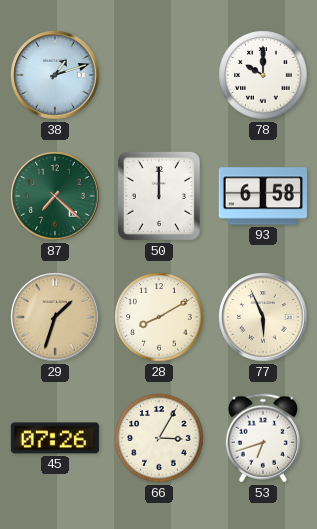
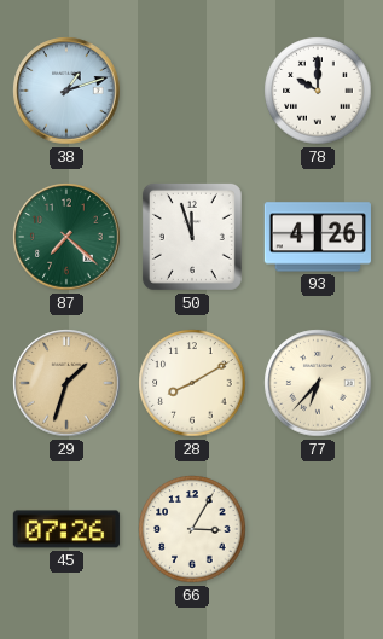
50: 12:00 -> 11:57
93: 6:58 -> 4:26
77: 5:56 -> 6:37
53: 6:42 -> none
